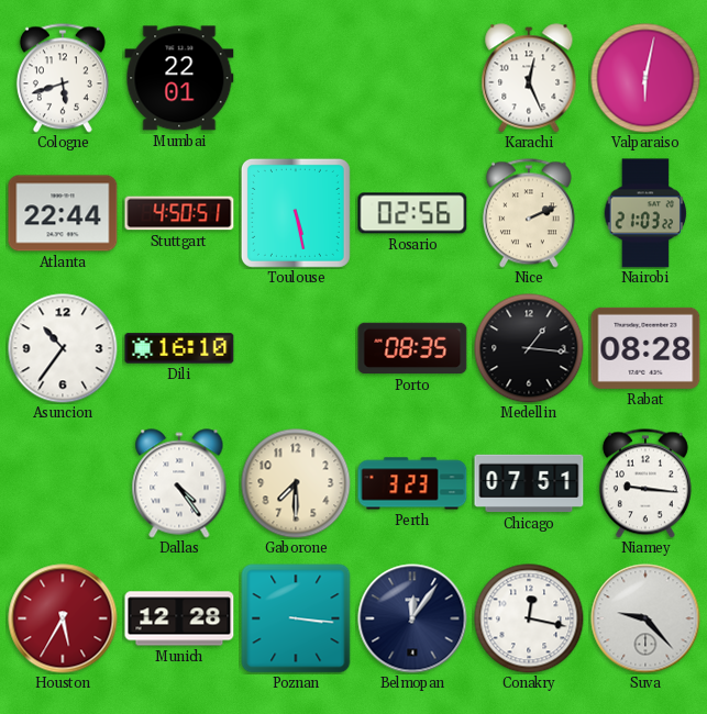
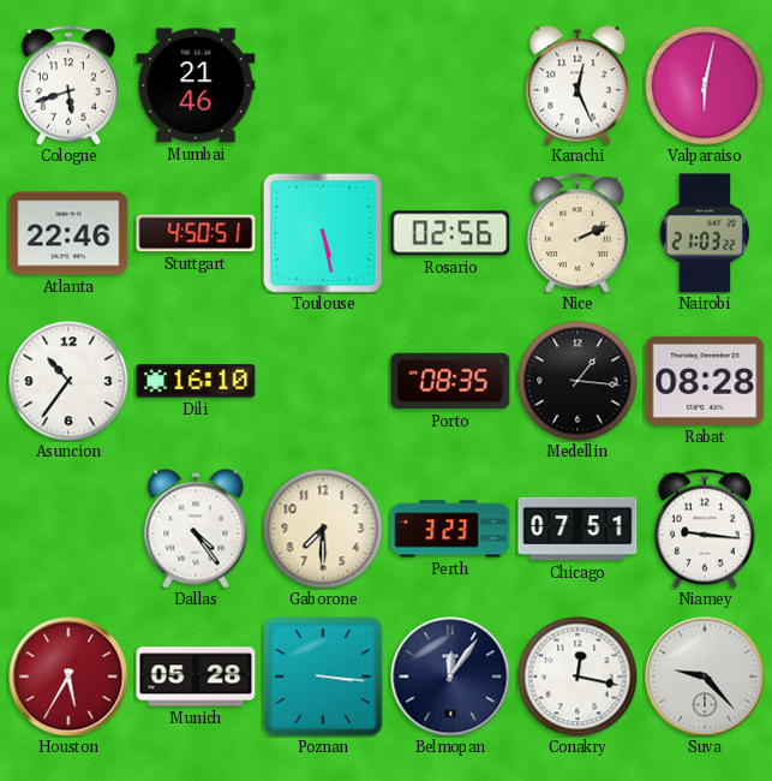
Mumbai: 22:01 -> 21:46
Atlanta: 22:44 -> 22:46
Munich: 12:28 -> 05:28
